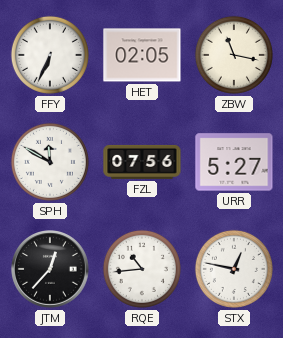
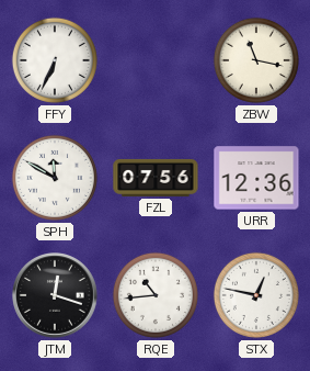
HET: 02:05 -> none
URR: 5:27 -> 12:36
JTM: 12:37 -> 12:18
